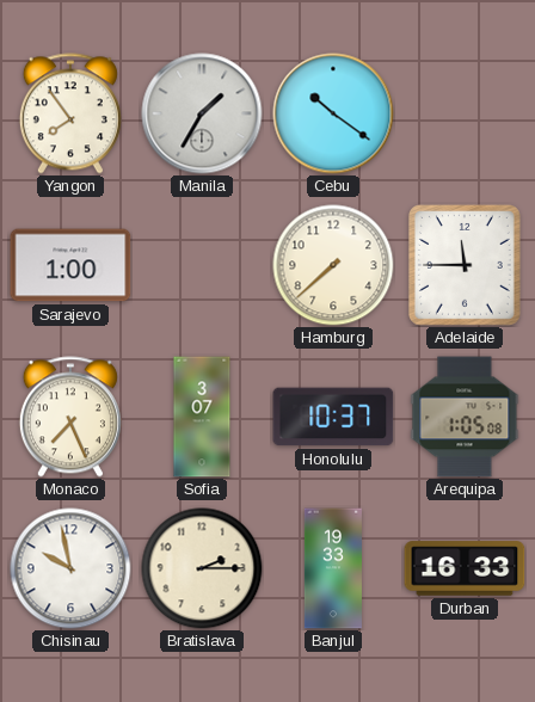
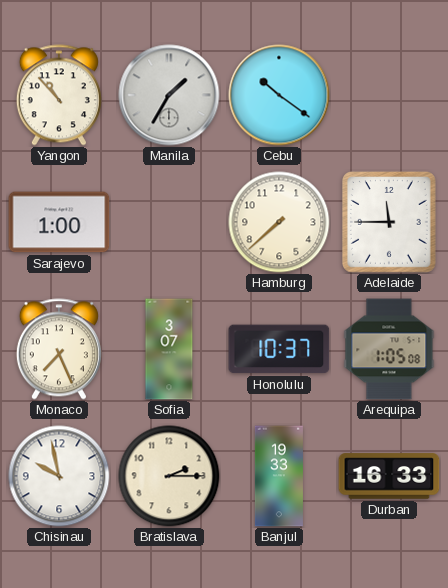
Yangon: 7:54 -> 10:53
